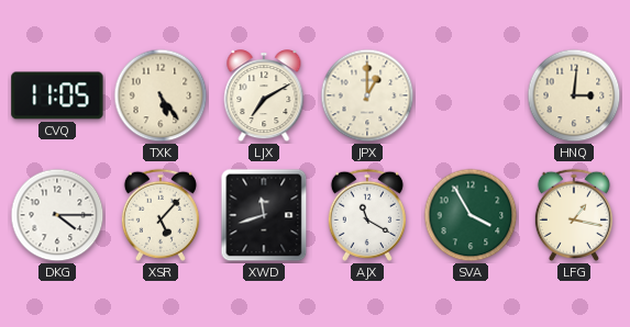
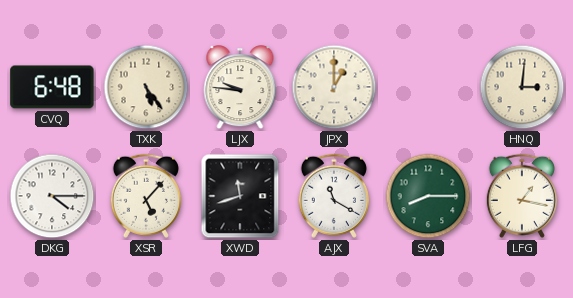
CVQ: 11:05 -> 6:48
LJX: 7:10 -> 9:46
SVA: 3:55 -> 8:15
